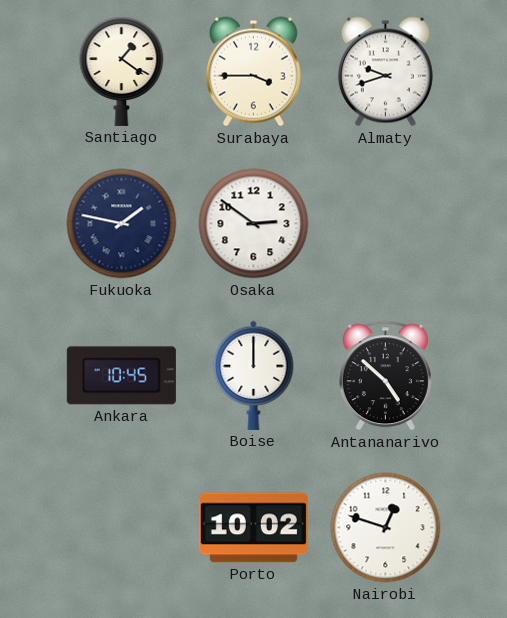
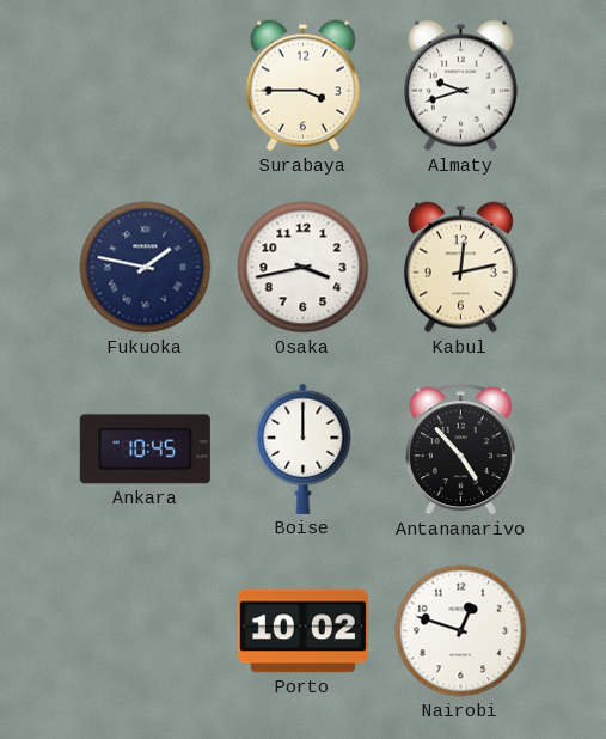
Santiago: 1:21 -> none
Osaka: 2:51 -> 3:43
Kabul: none -> 12:13
Antananarivo: 4:52 -> 4:53
